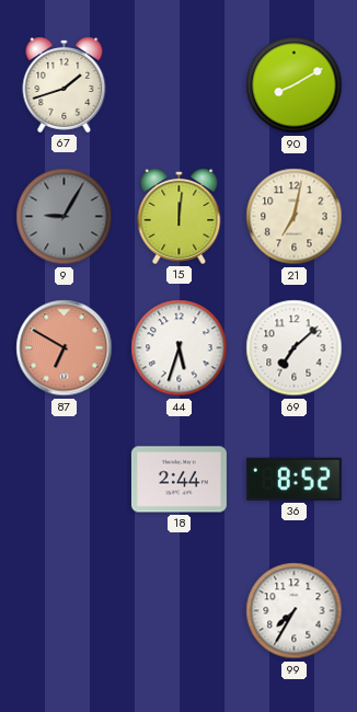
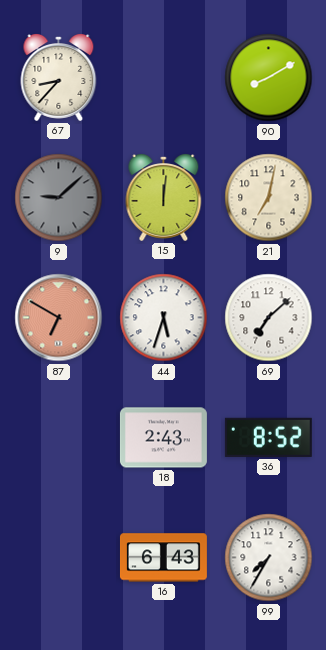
67: 1:42 -> 8:37
9: 9:05 -> 9:08
18: 2:44 -> 2:43
16: none -> 6:43
